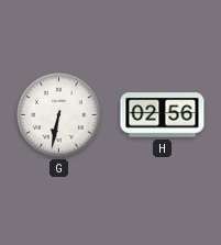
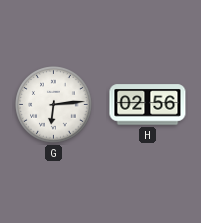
G: 6:32 -> 6:14
